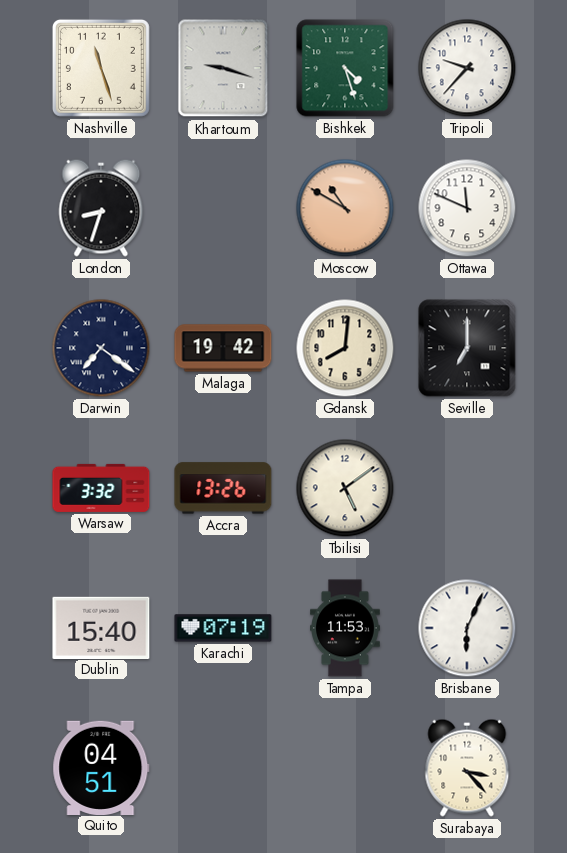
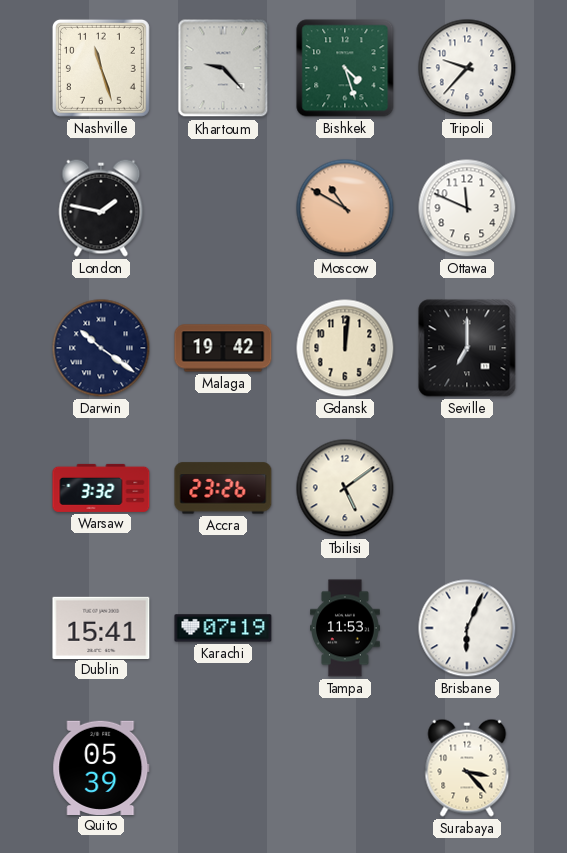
Khartoum: 9:18 -> 9:23
London: 8:33 -> 1:47
Darwin: 7:21 -> 10:21
Gdansk: 8:01 -> 12:01
Accra: 13:26 -> 23:26
Dublin: 15:40 -> 15:41
Quito: 04:51 -> 05:39
